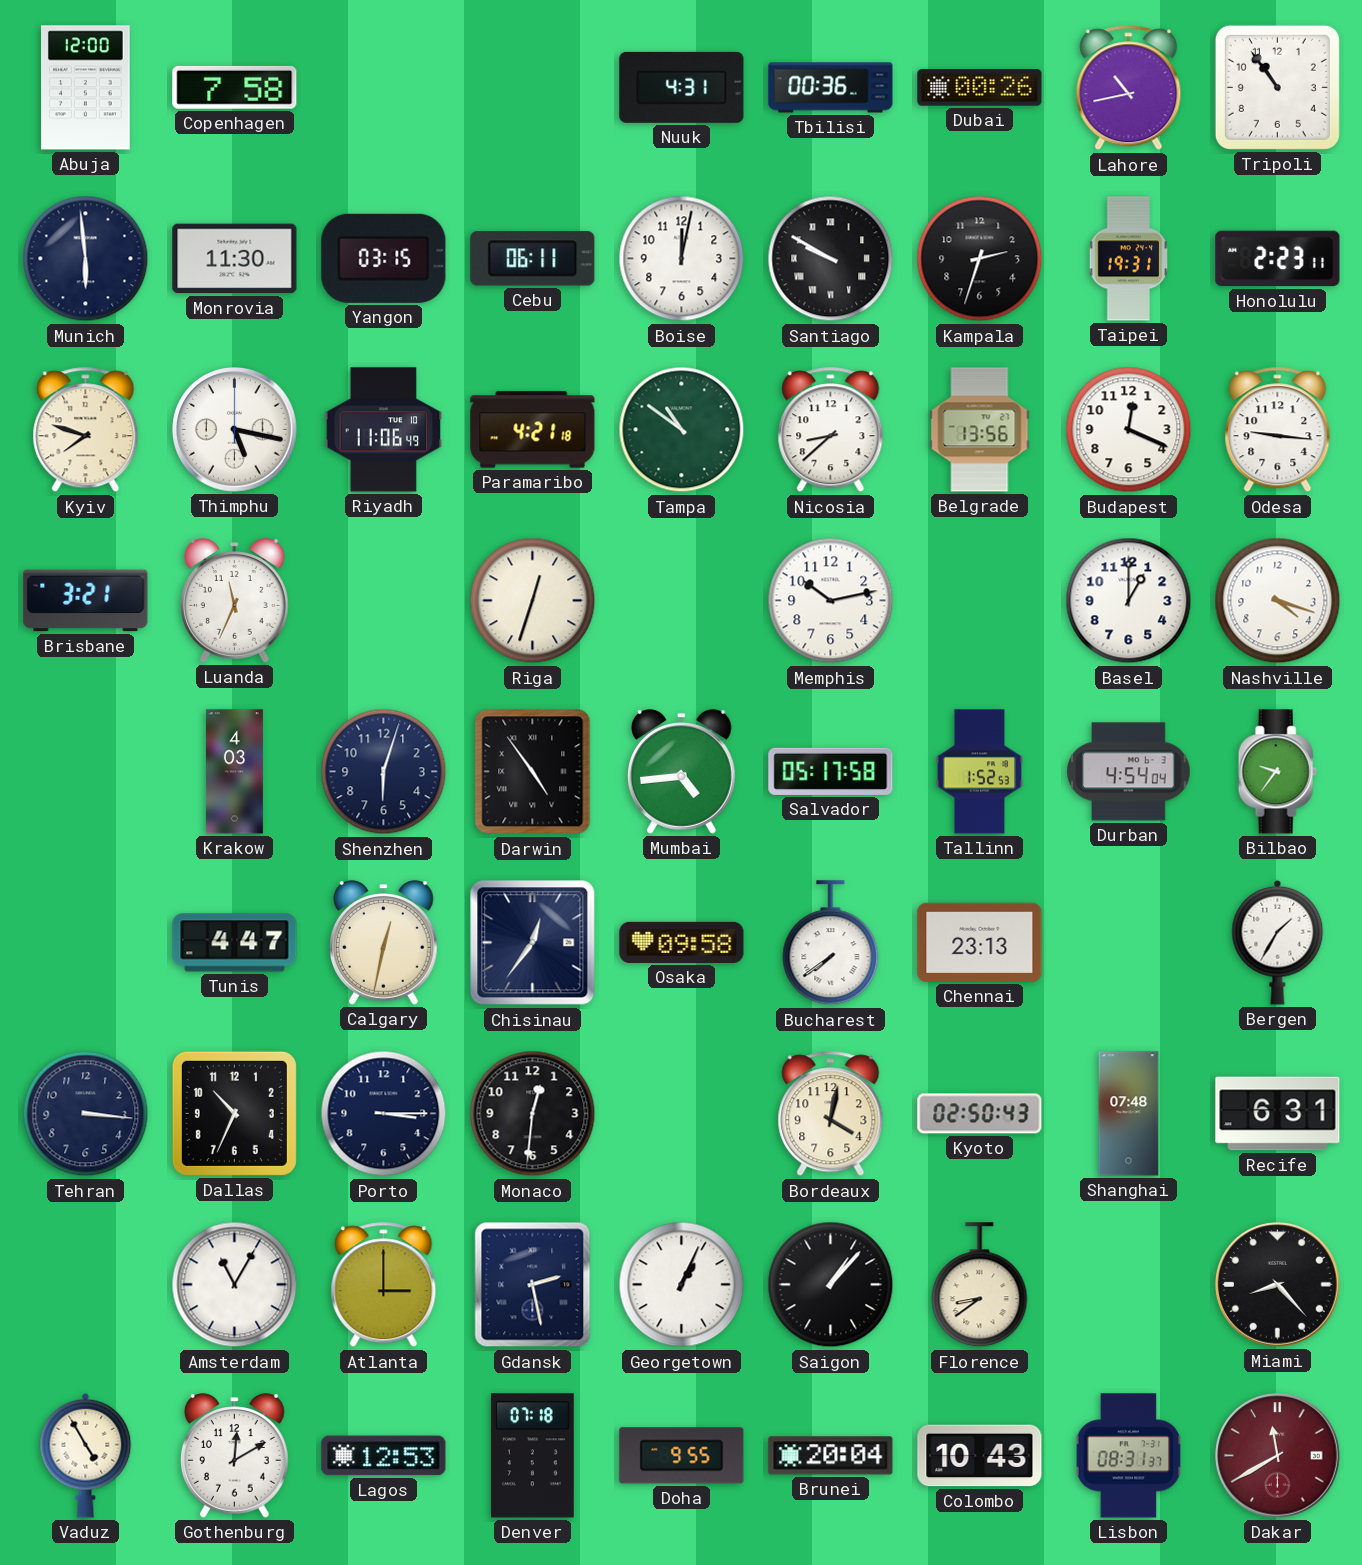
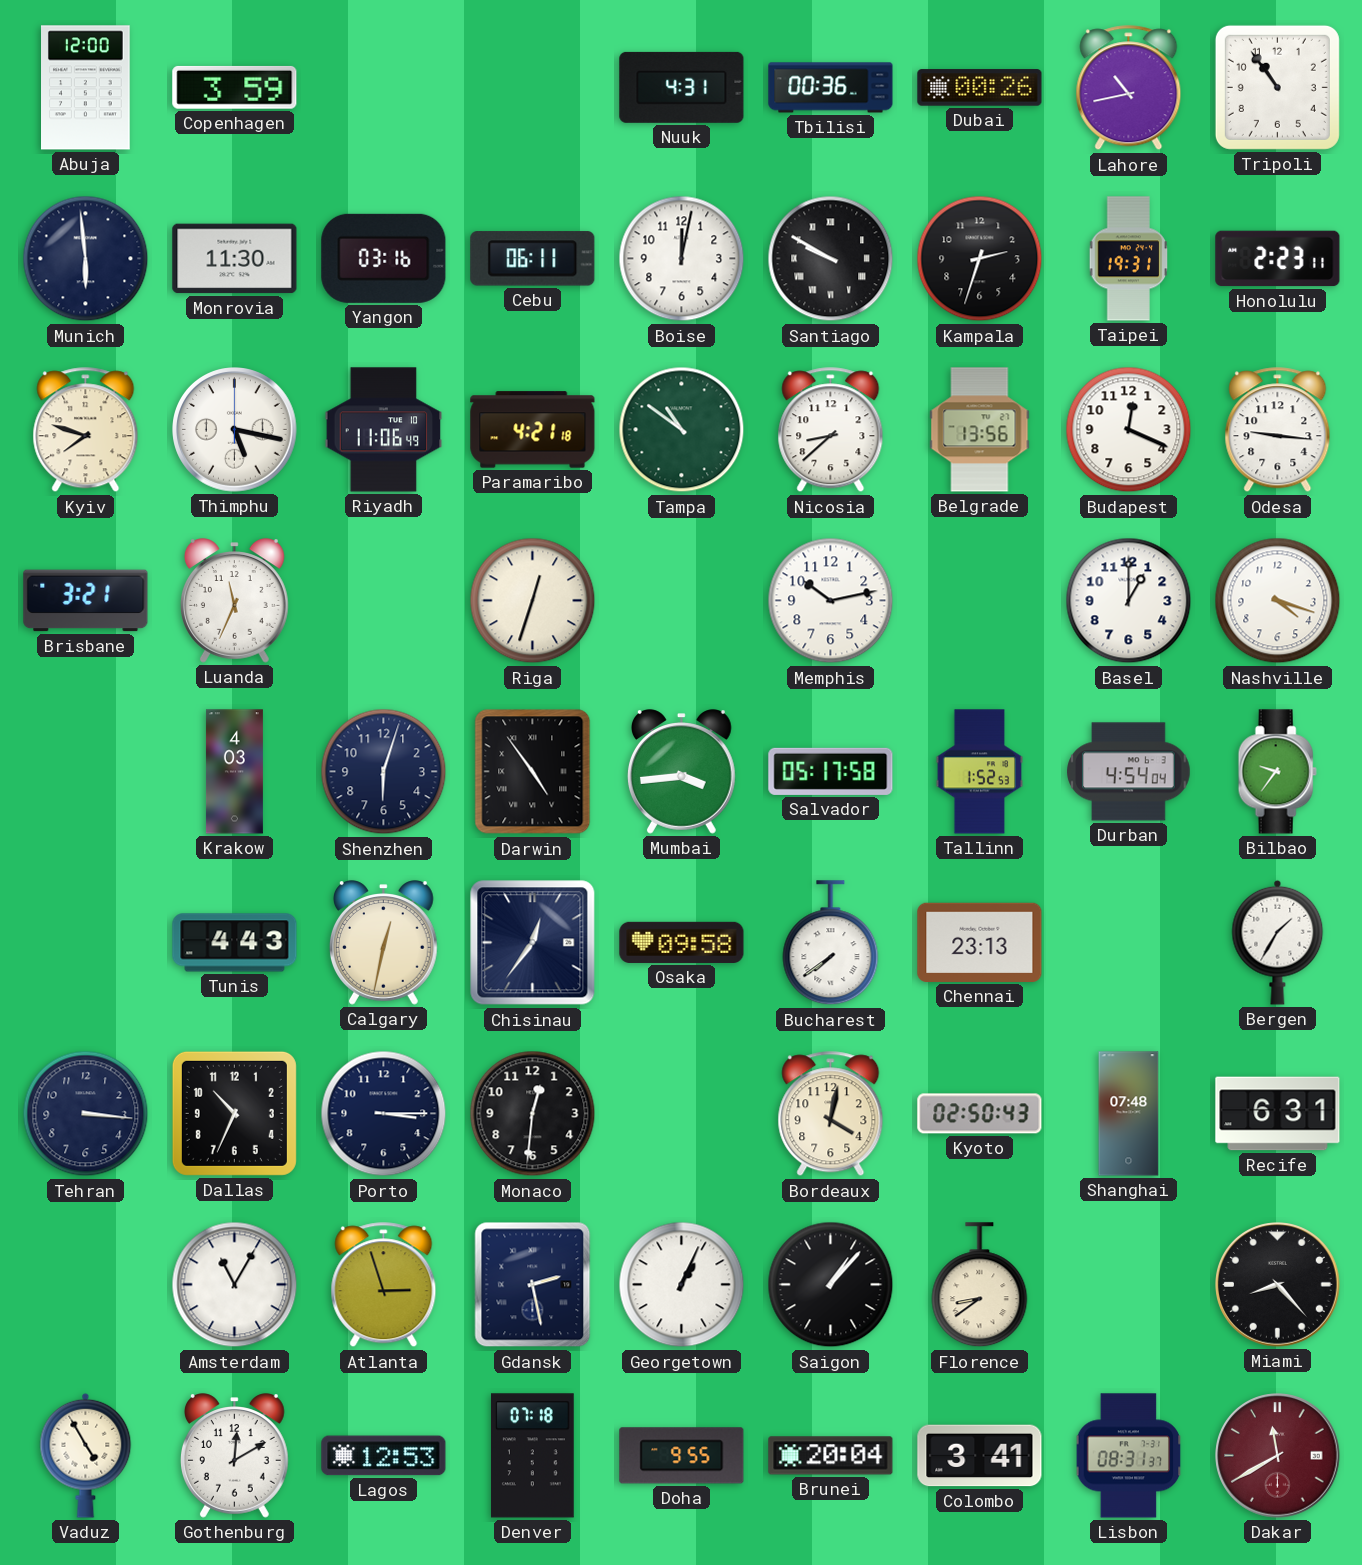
Copenhagen: 7:58 -> 3:59
Yangon: 03:15 -> 03:16
Mumbai: 4:44 -> 3:44
Tunis: 4:47 -> 4:43
Atlanta: 3:00 -> 2:57
Colombo: 10:43 -> 3:41
